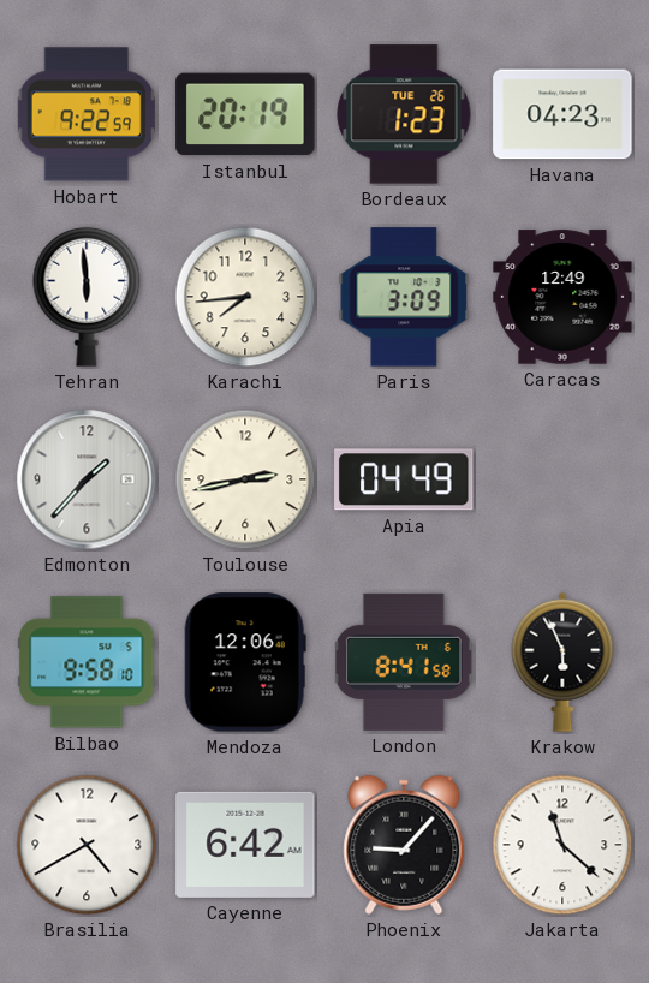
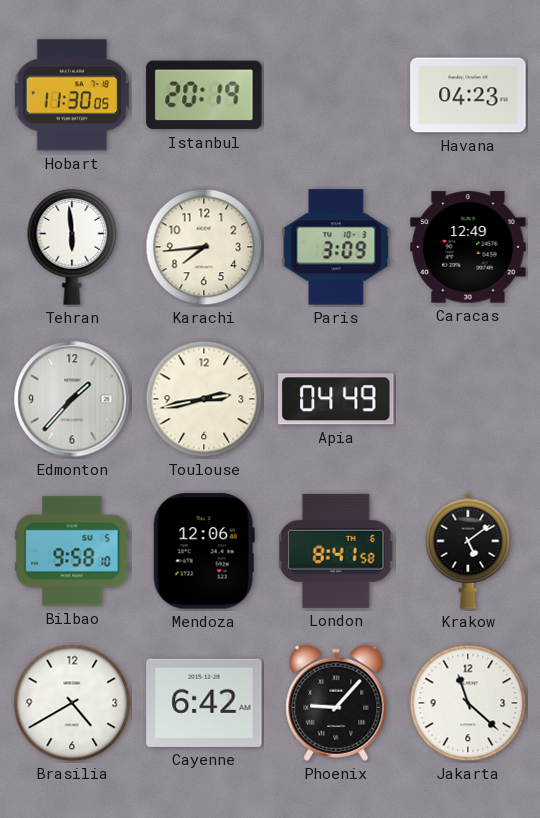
Hobart: 9:22 -> 11:30
Bordeaux: 1:23 -> none
Krakow: 5:56 -> 5:09
